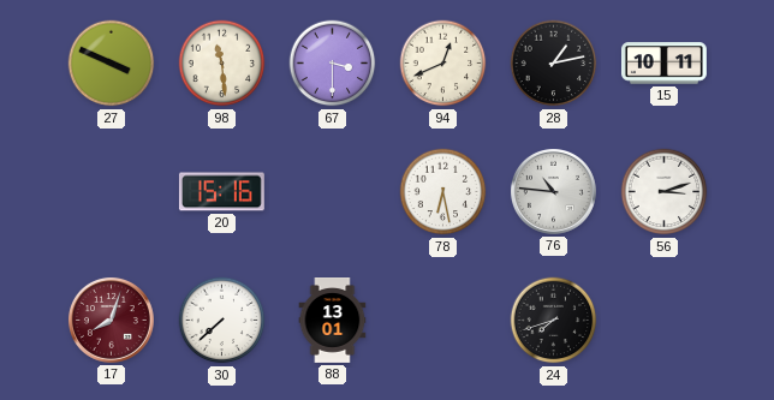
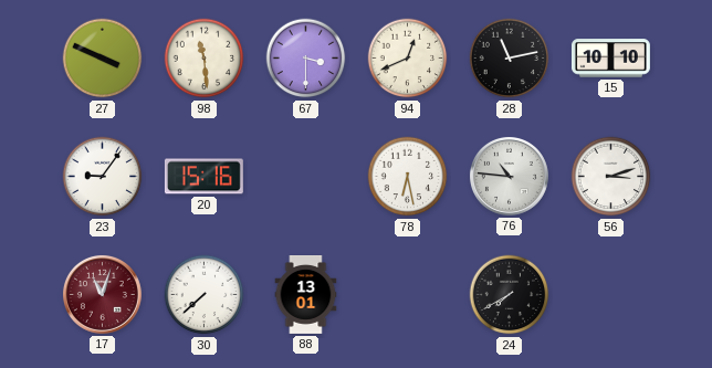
28: 1:13 -> 11:13
15: 10:11 -> 10:10
23: none -> 9:06
17: 8:03 -> 11:03
24: 7:42 -> 7:40
